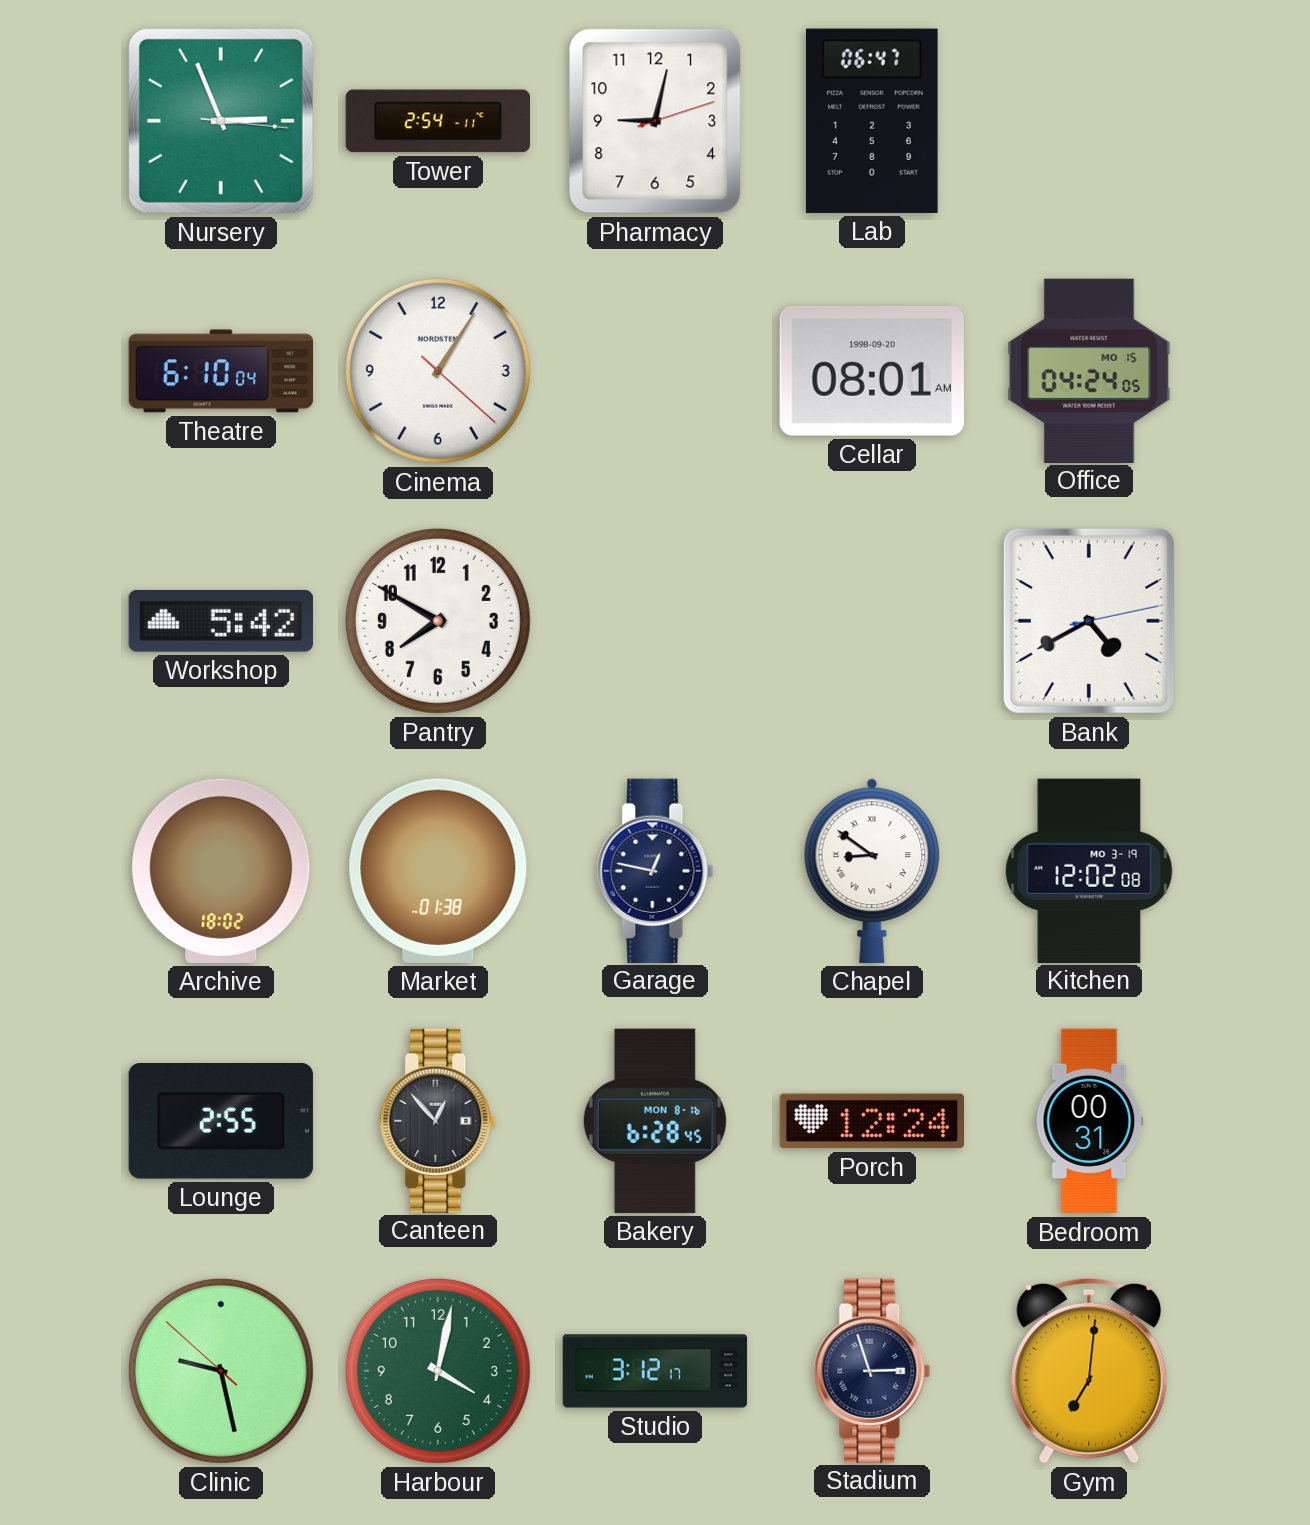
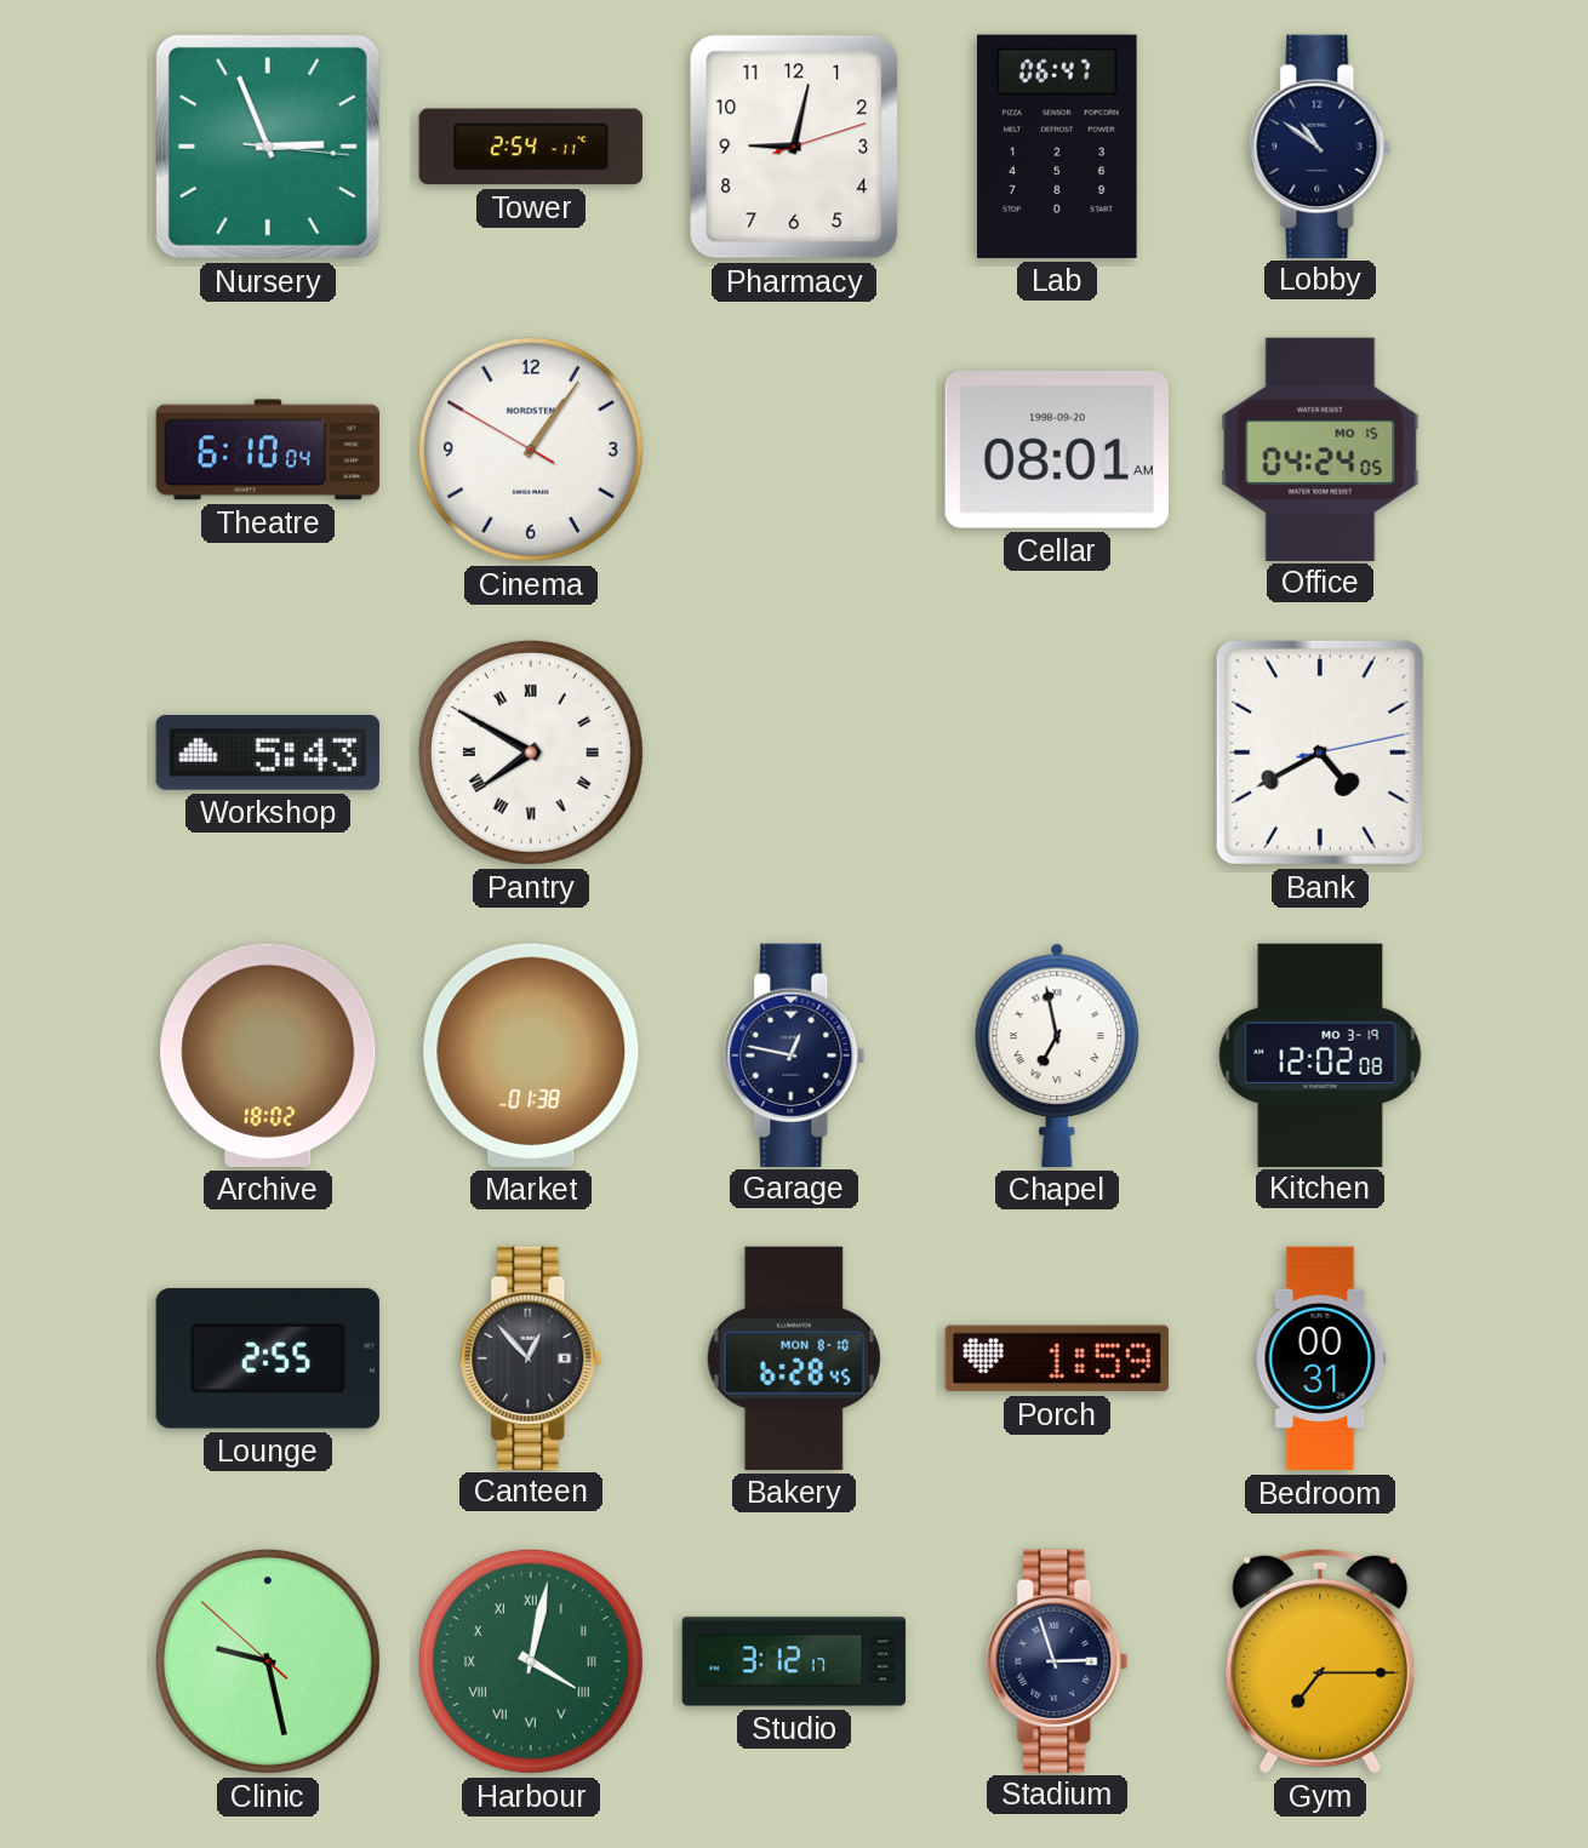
Lobby: none -> 10:51
Cinema: 1:05:22 -> 1:05:50
Workshop: 5:42 -> 5:43
Pantry numerals: Arabic -> Roman
Chapel: 8:51 -> 6:58
Bakery date: MON 8-16 -> MON 8-10
Porch: 12:24 -> 1:59
Harbour numerals: Arabic -> Roman
Gym: 7:01 -> 7:15
